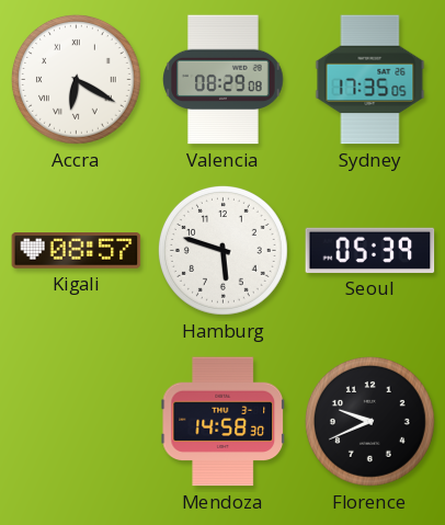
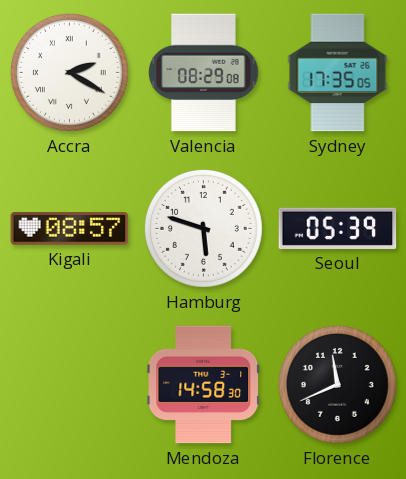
Accra: 6:20 -> 2:20
Florence: 9:41 -> 11:41
